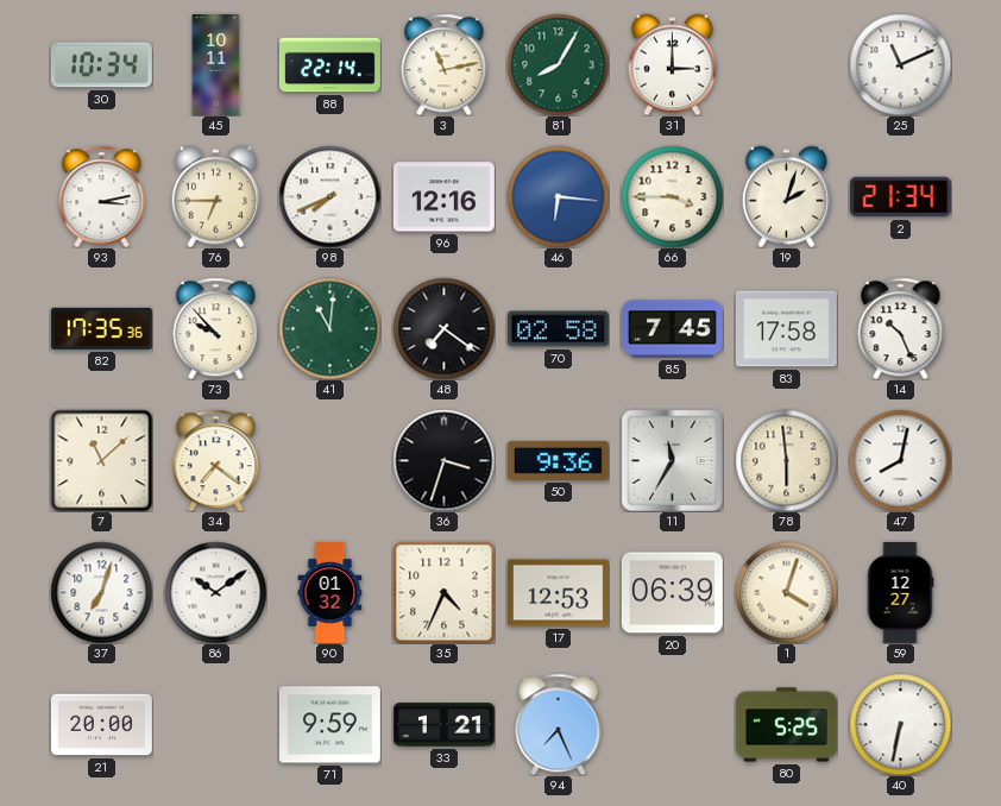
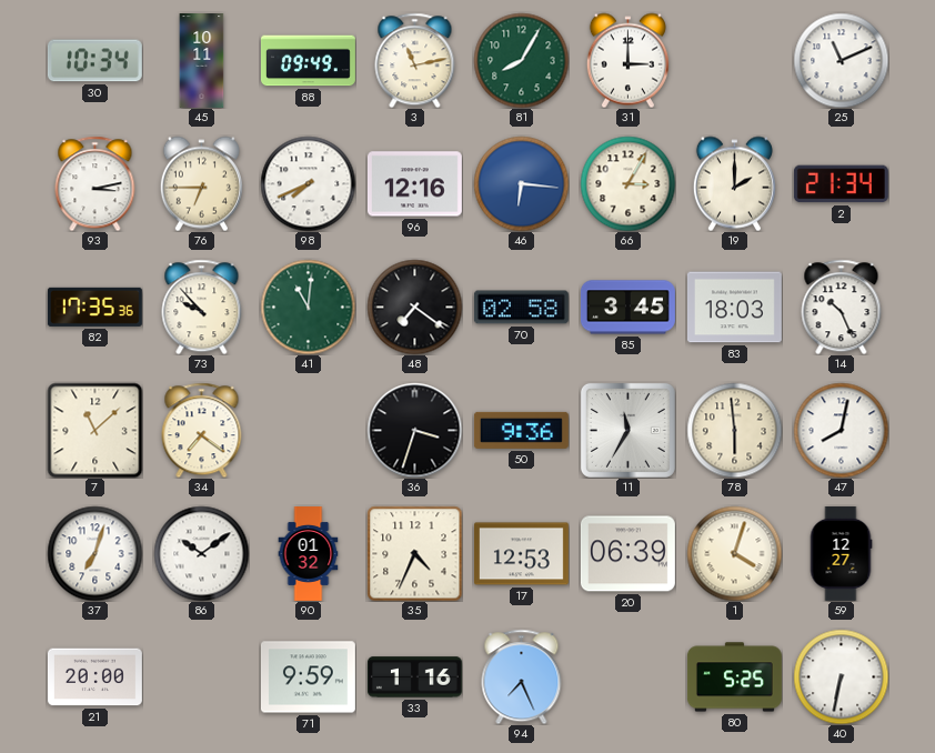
88: 22:14 -> 09:49
66: 3:45 -> 3:05
19: 2:03 -> 2:00
85: 7:45 -> 3:45
83: 17:58 -> 18:03
33: 1:21 -> 1:16
